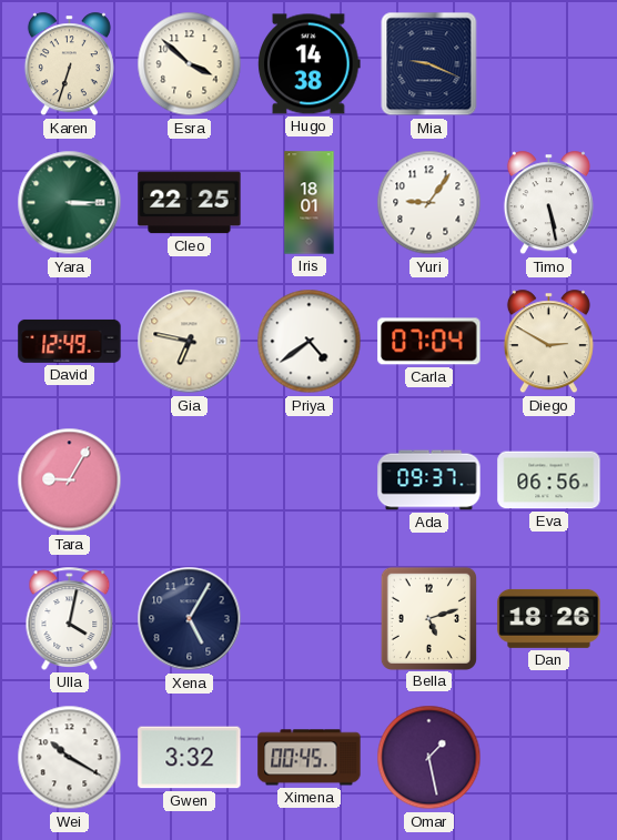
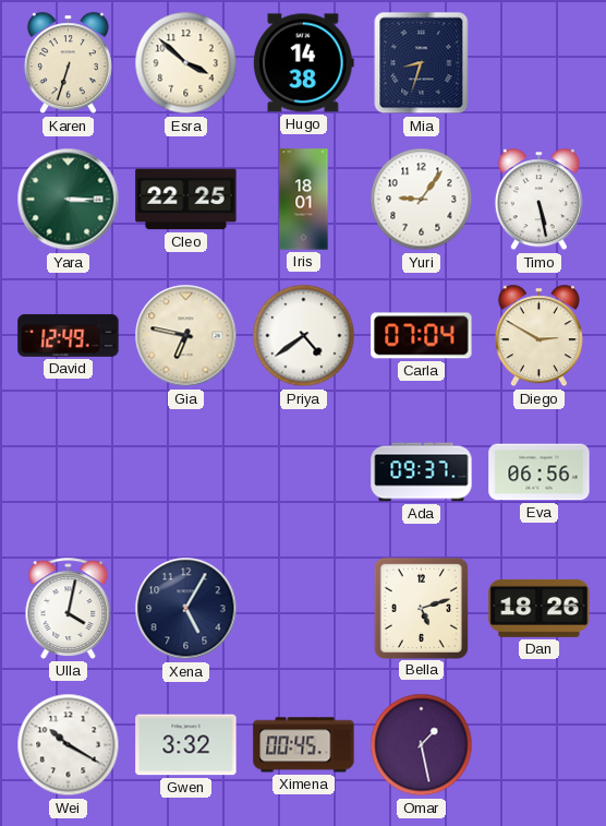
Mia: 9:19 -> 8:33
Tara: 9:05 -> none
